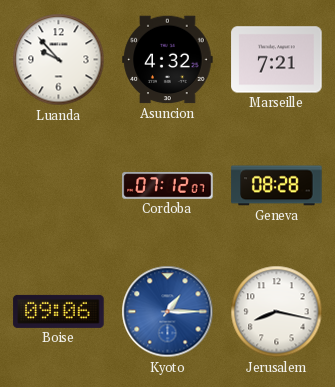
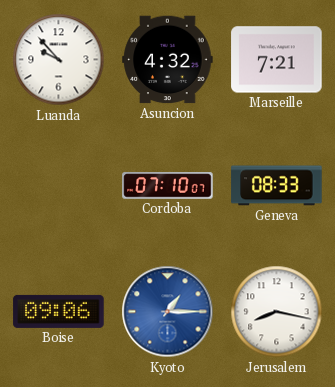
Cordoba: 07:12 -> 07:10
Geneva: 08:28 -> 08:33
